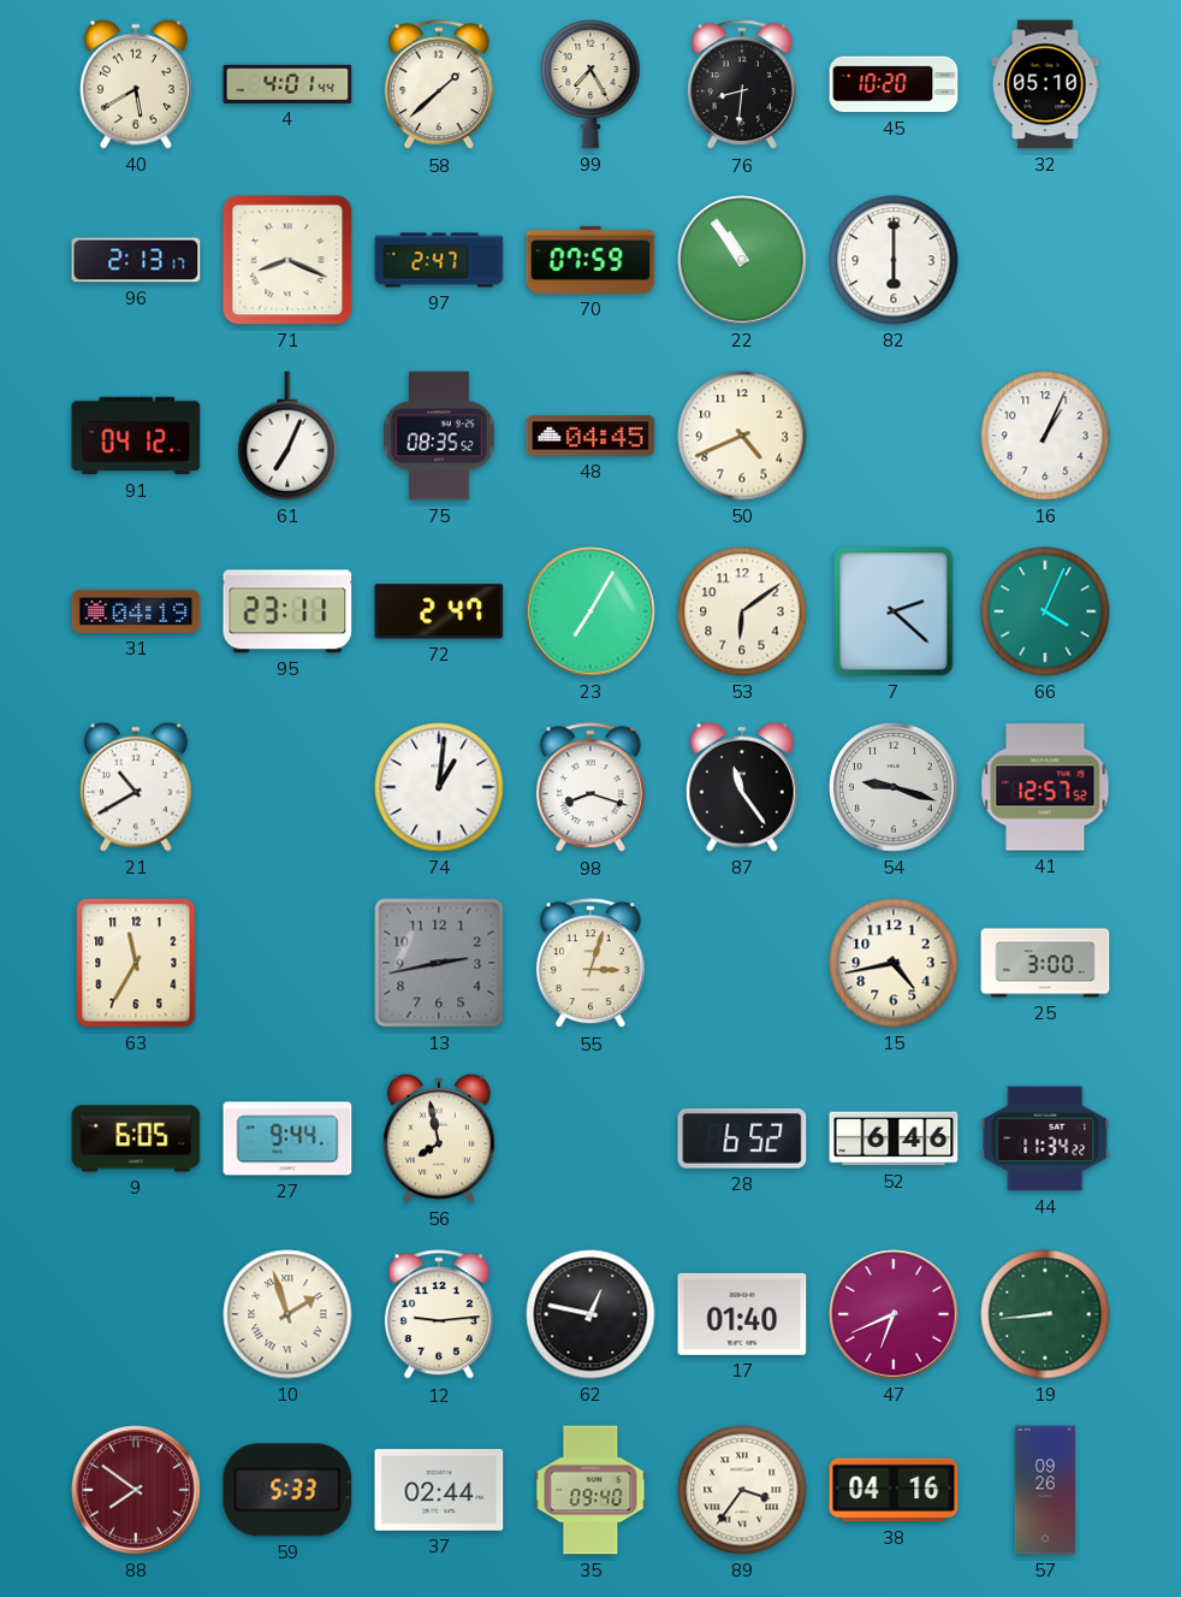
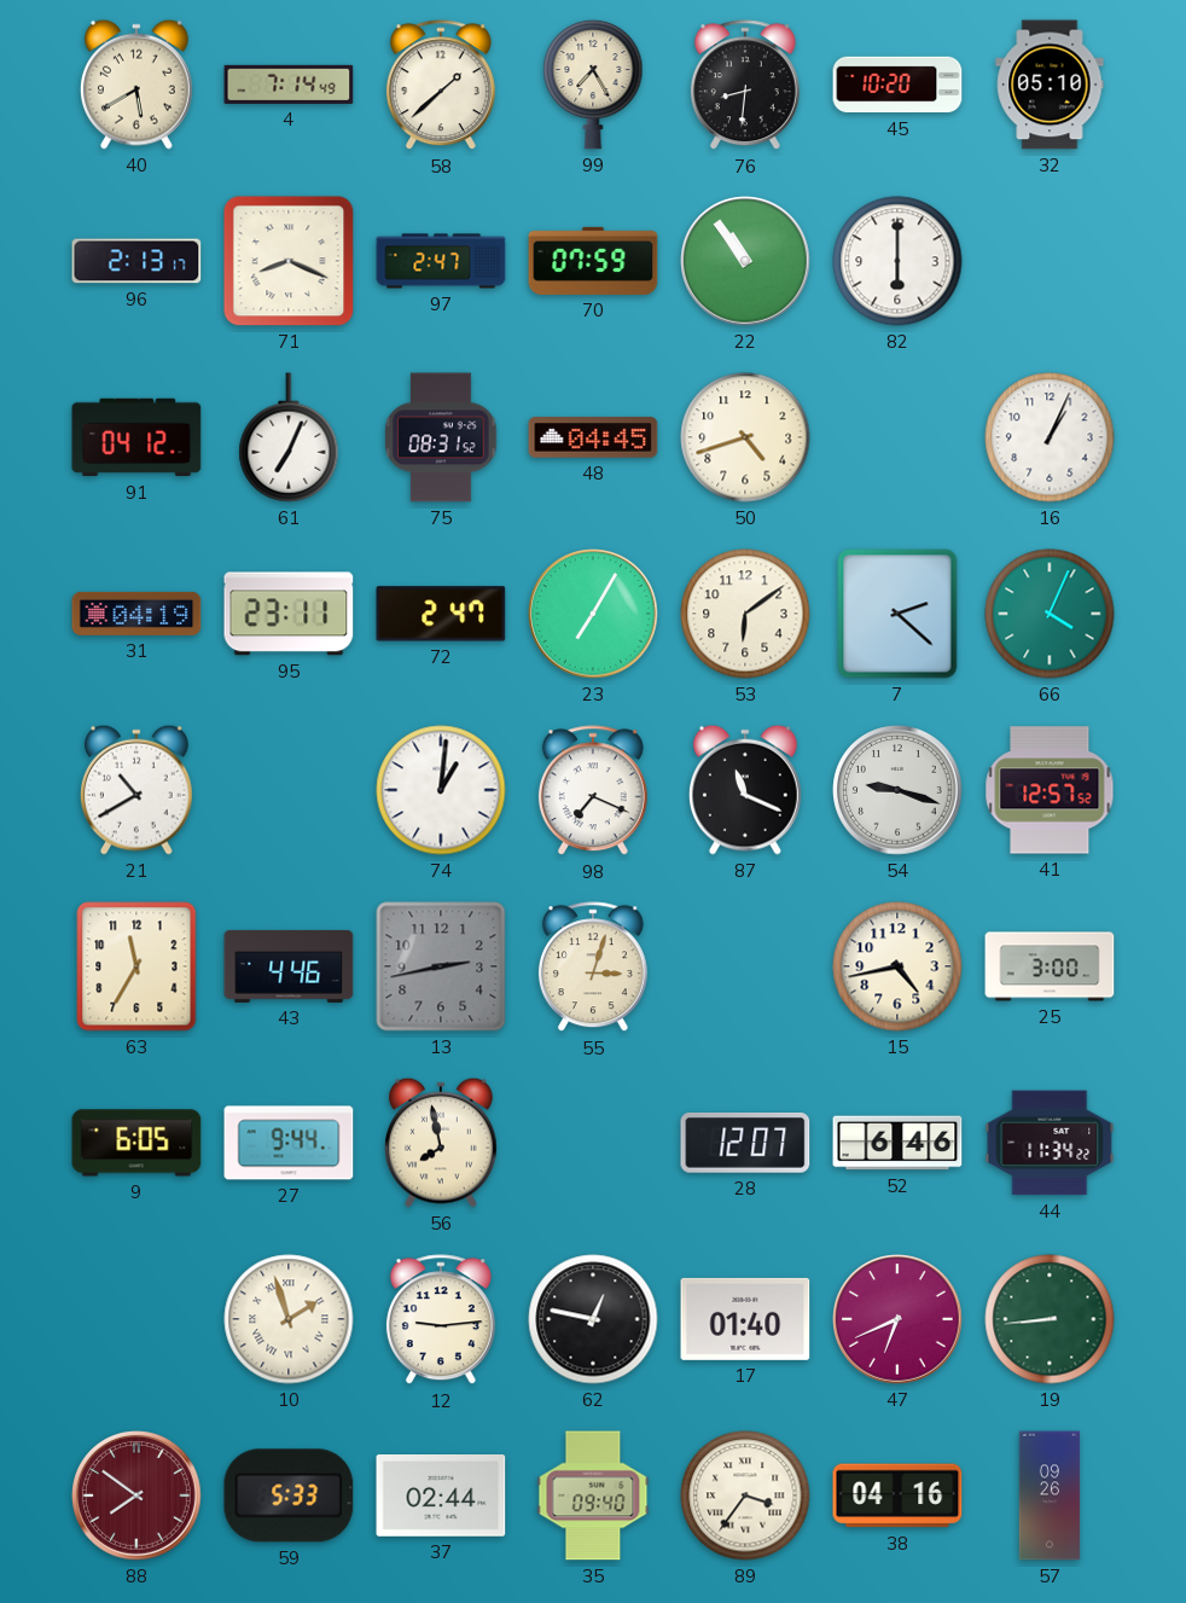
4: 4:01 -> 7:14
75: 08:35 -> 08:31
50: 4:41 -> 4:42
98: 8:18 -> 7:19
87: 11:24 -> 11:19
43: none -> 4:46
28: 6:52 -> 12:07
